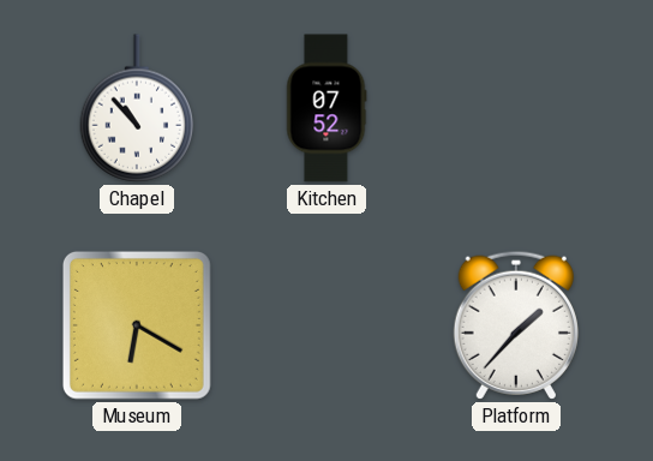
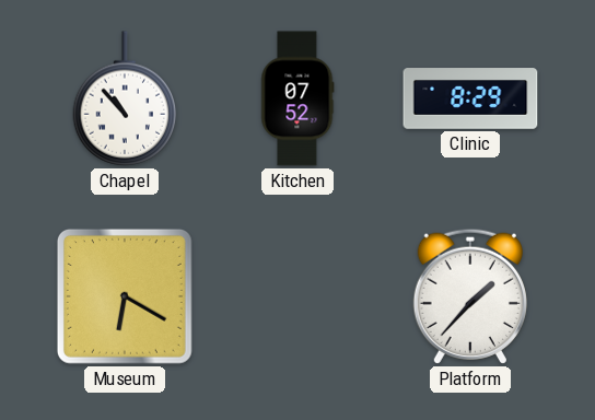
Clinic: none -> 8:29
